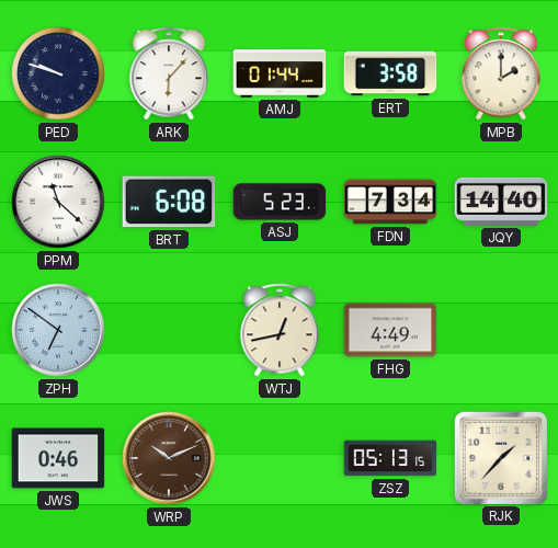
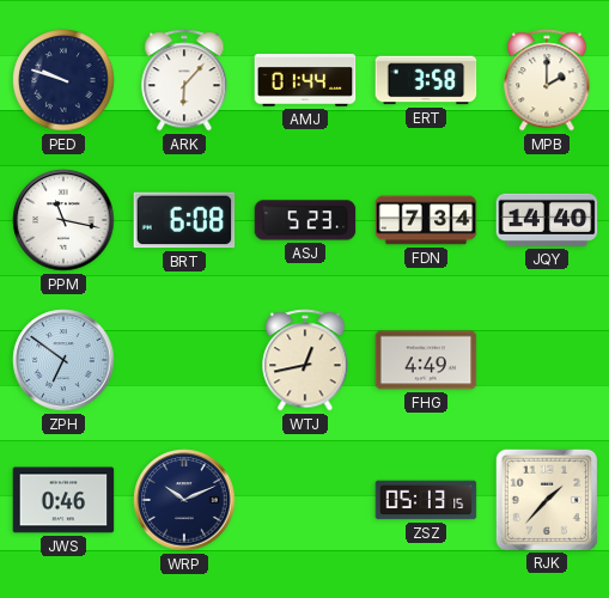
PPM: 11:22 -> 11:17
WRP dial: brown -> navy
